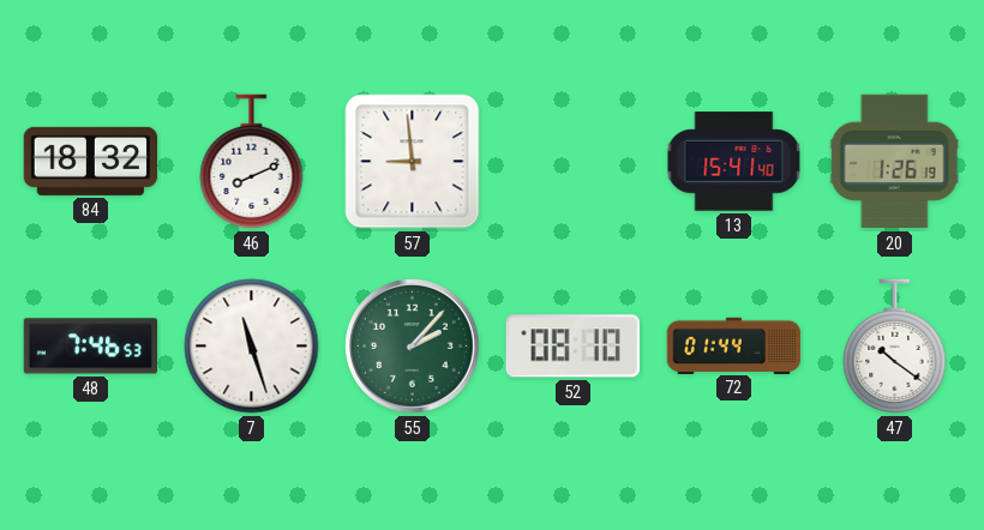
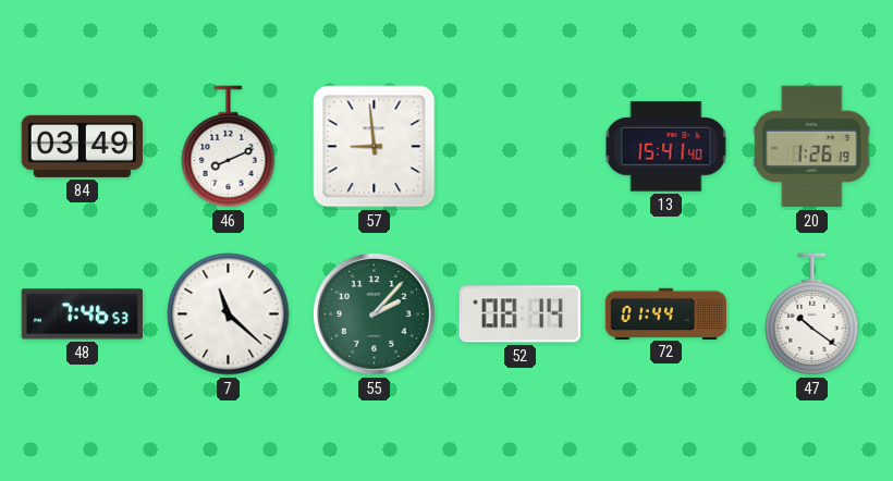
84: 18:32 -> 03:49
7: 11:27 -> 11:22
52: 08:10 -> 08:14
